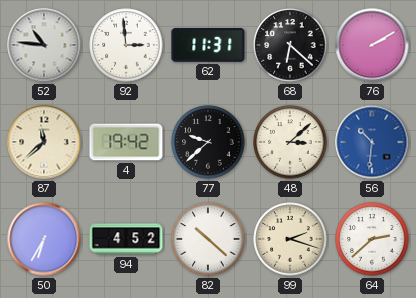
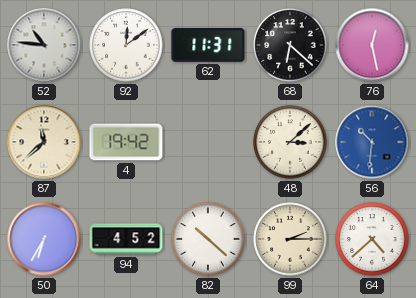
92: 2:59 -> 12:09
76: 2:10 -> 12:28
77: 9:38 -> none
99: 2:18 -> 2:15
64: 2:38 -> 4:38
